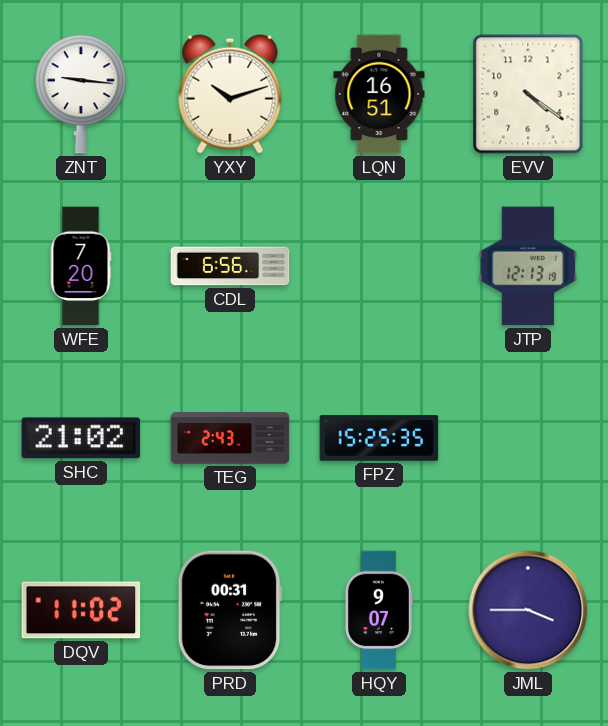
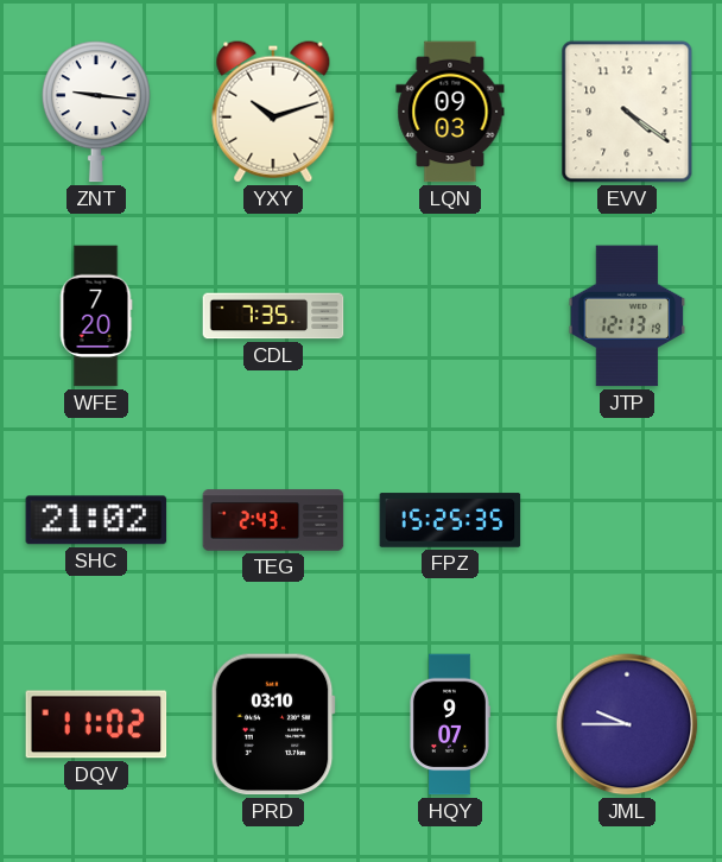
LQN: 16:51 -> 09:03
CDL: 6:56 -> 7:35
PRD: 00:31 -> 03:10
JML: 3:45 -> 9:45
